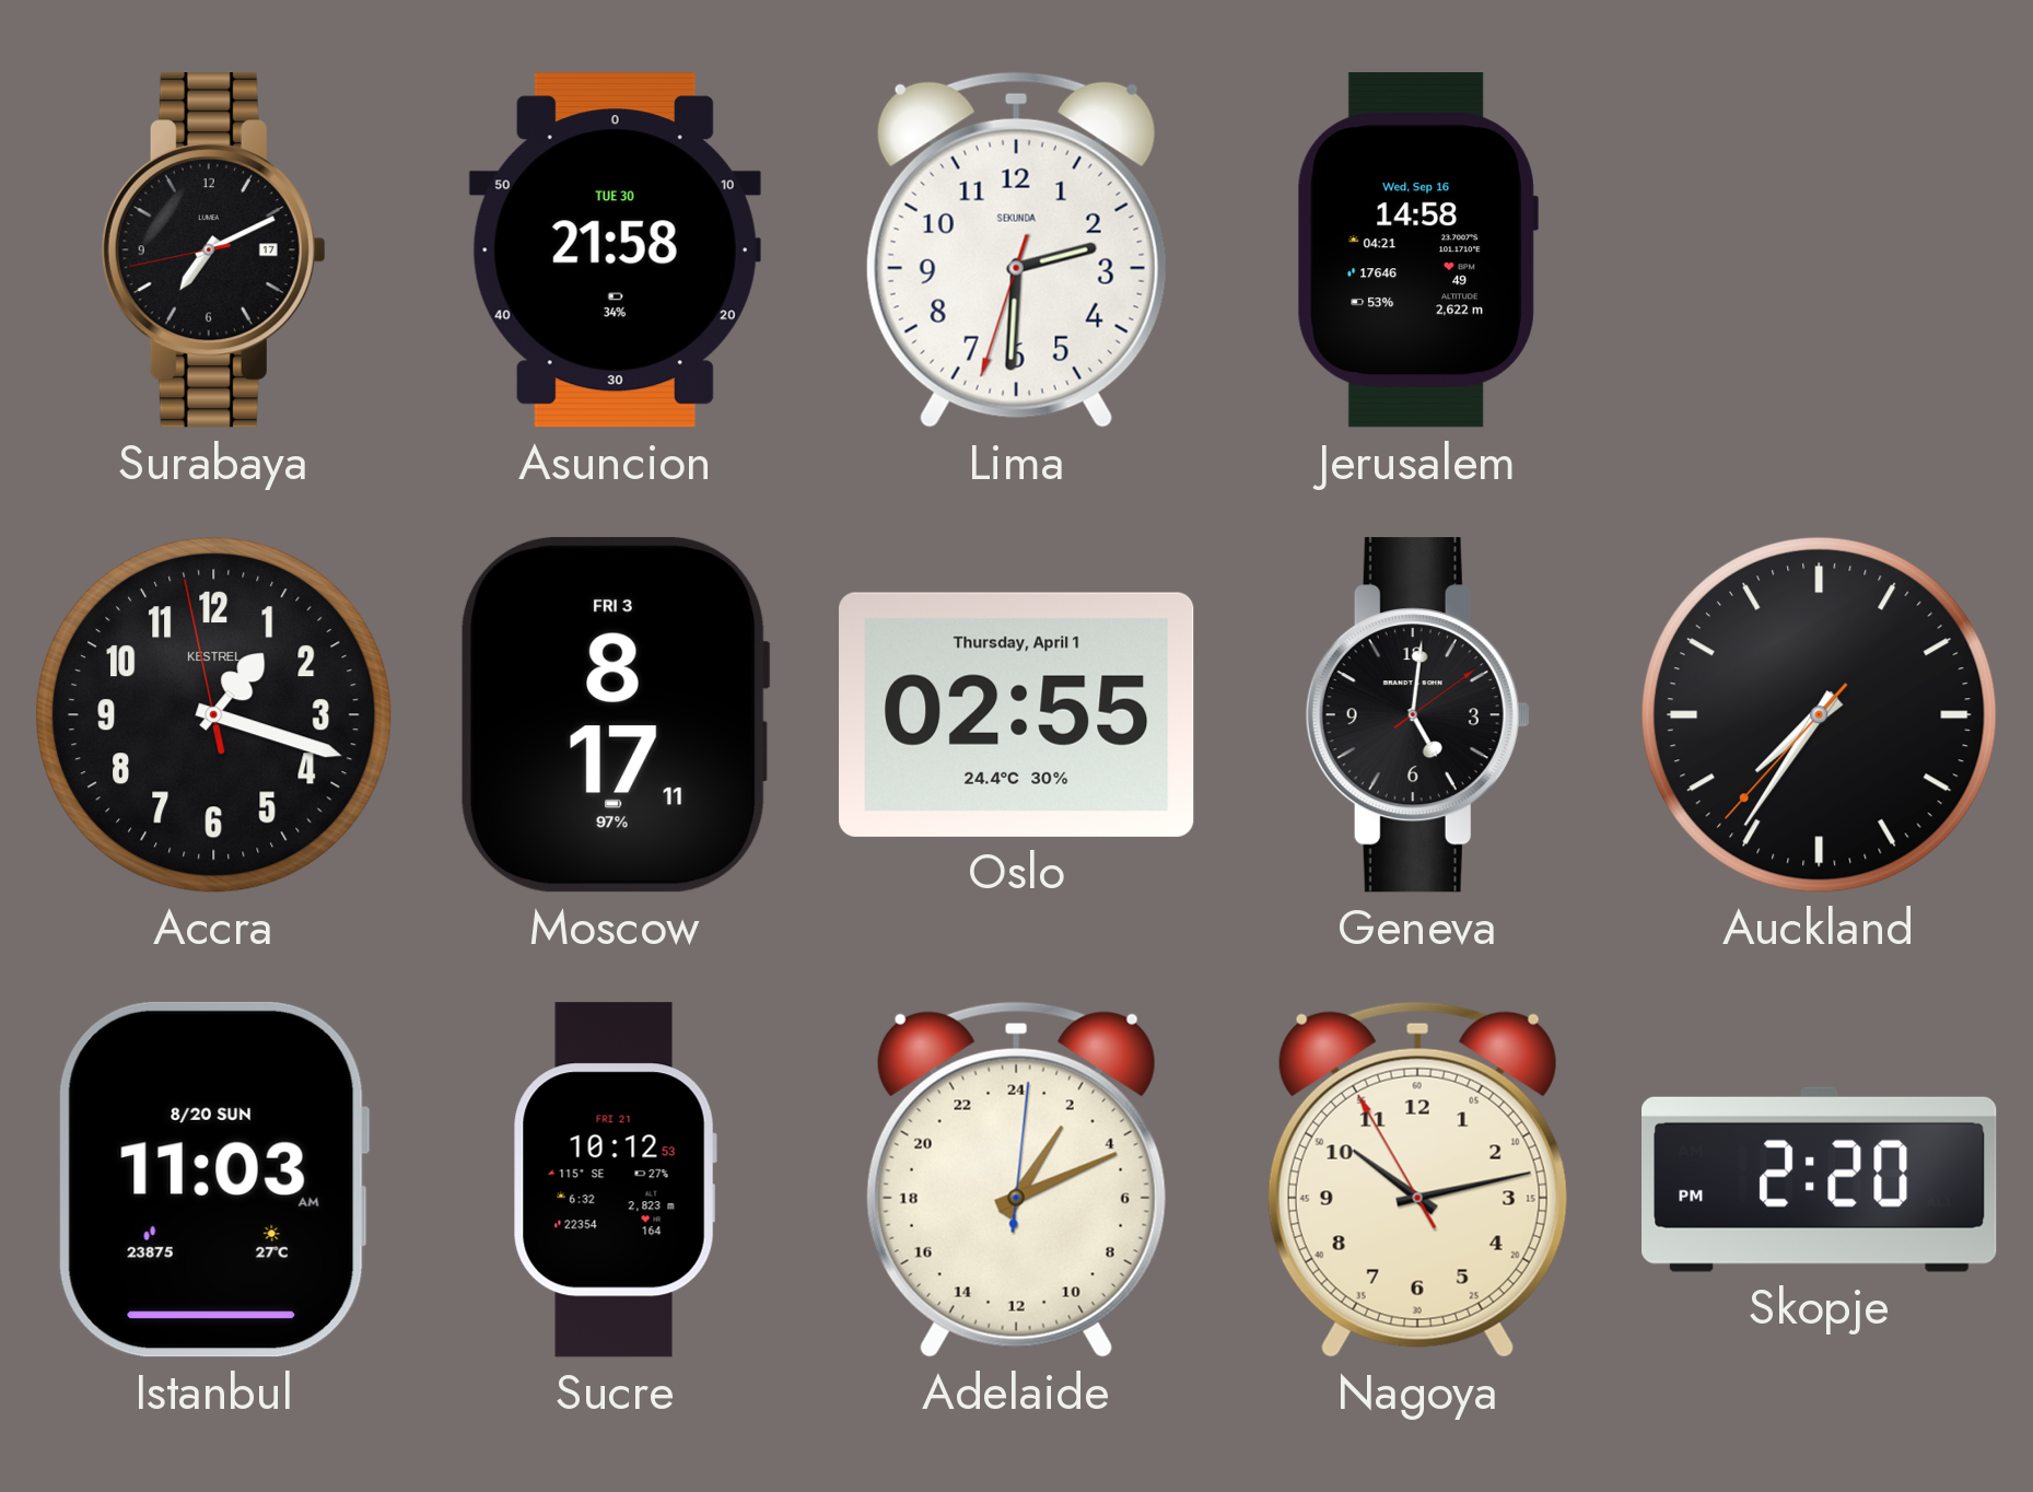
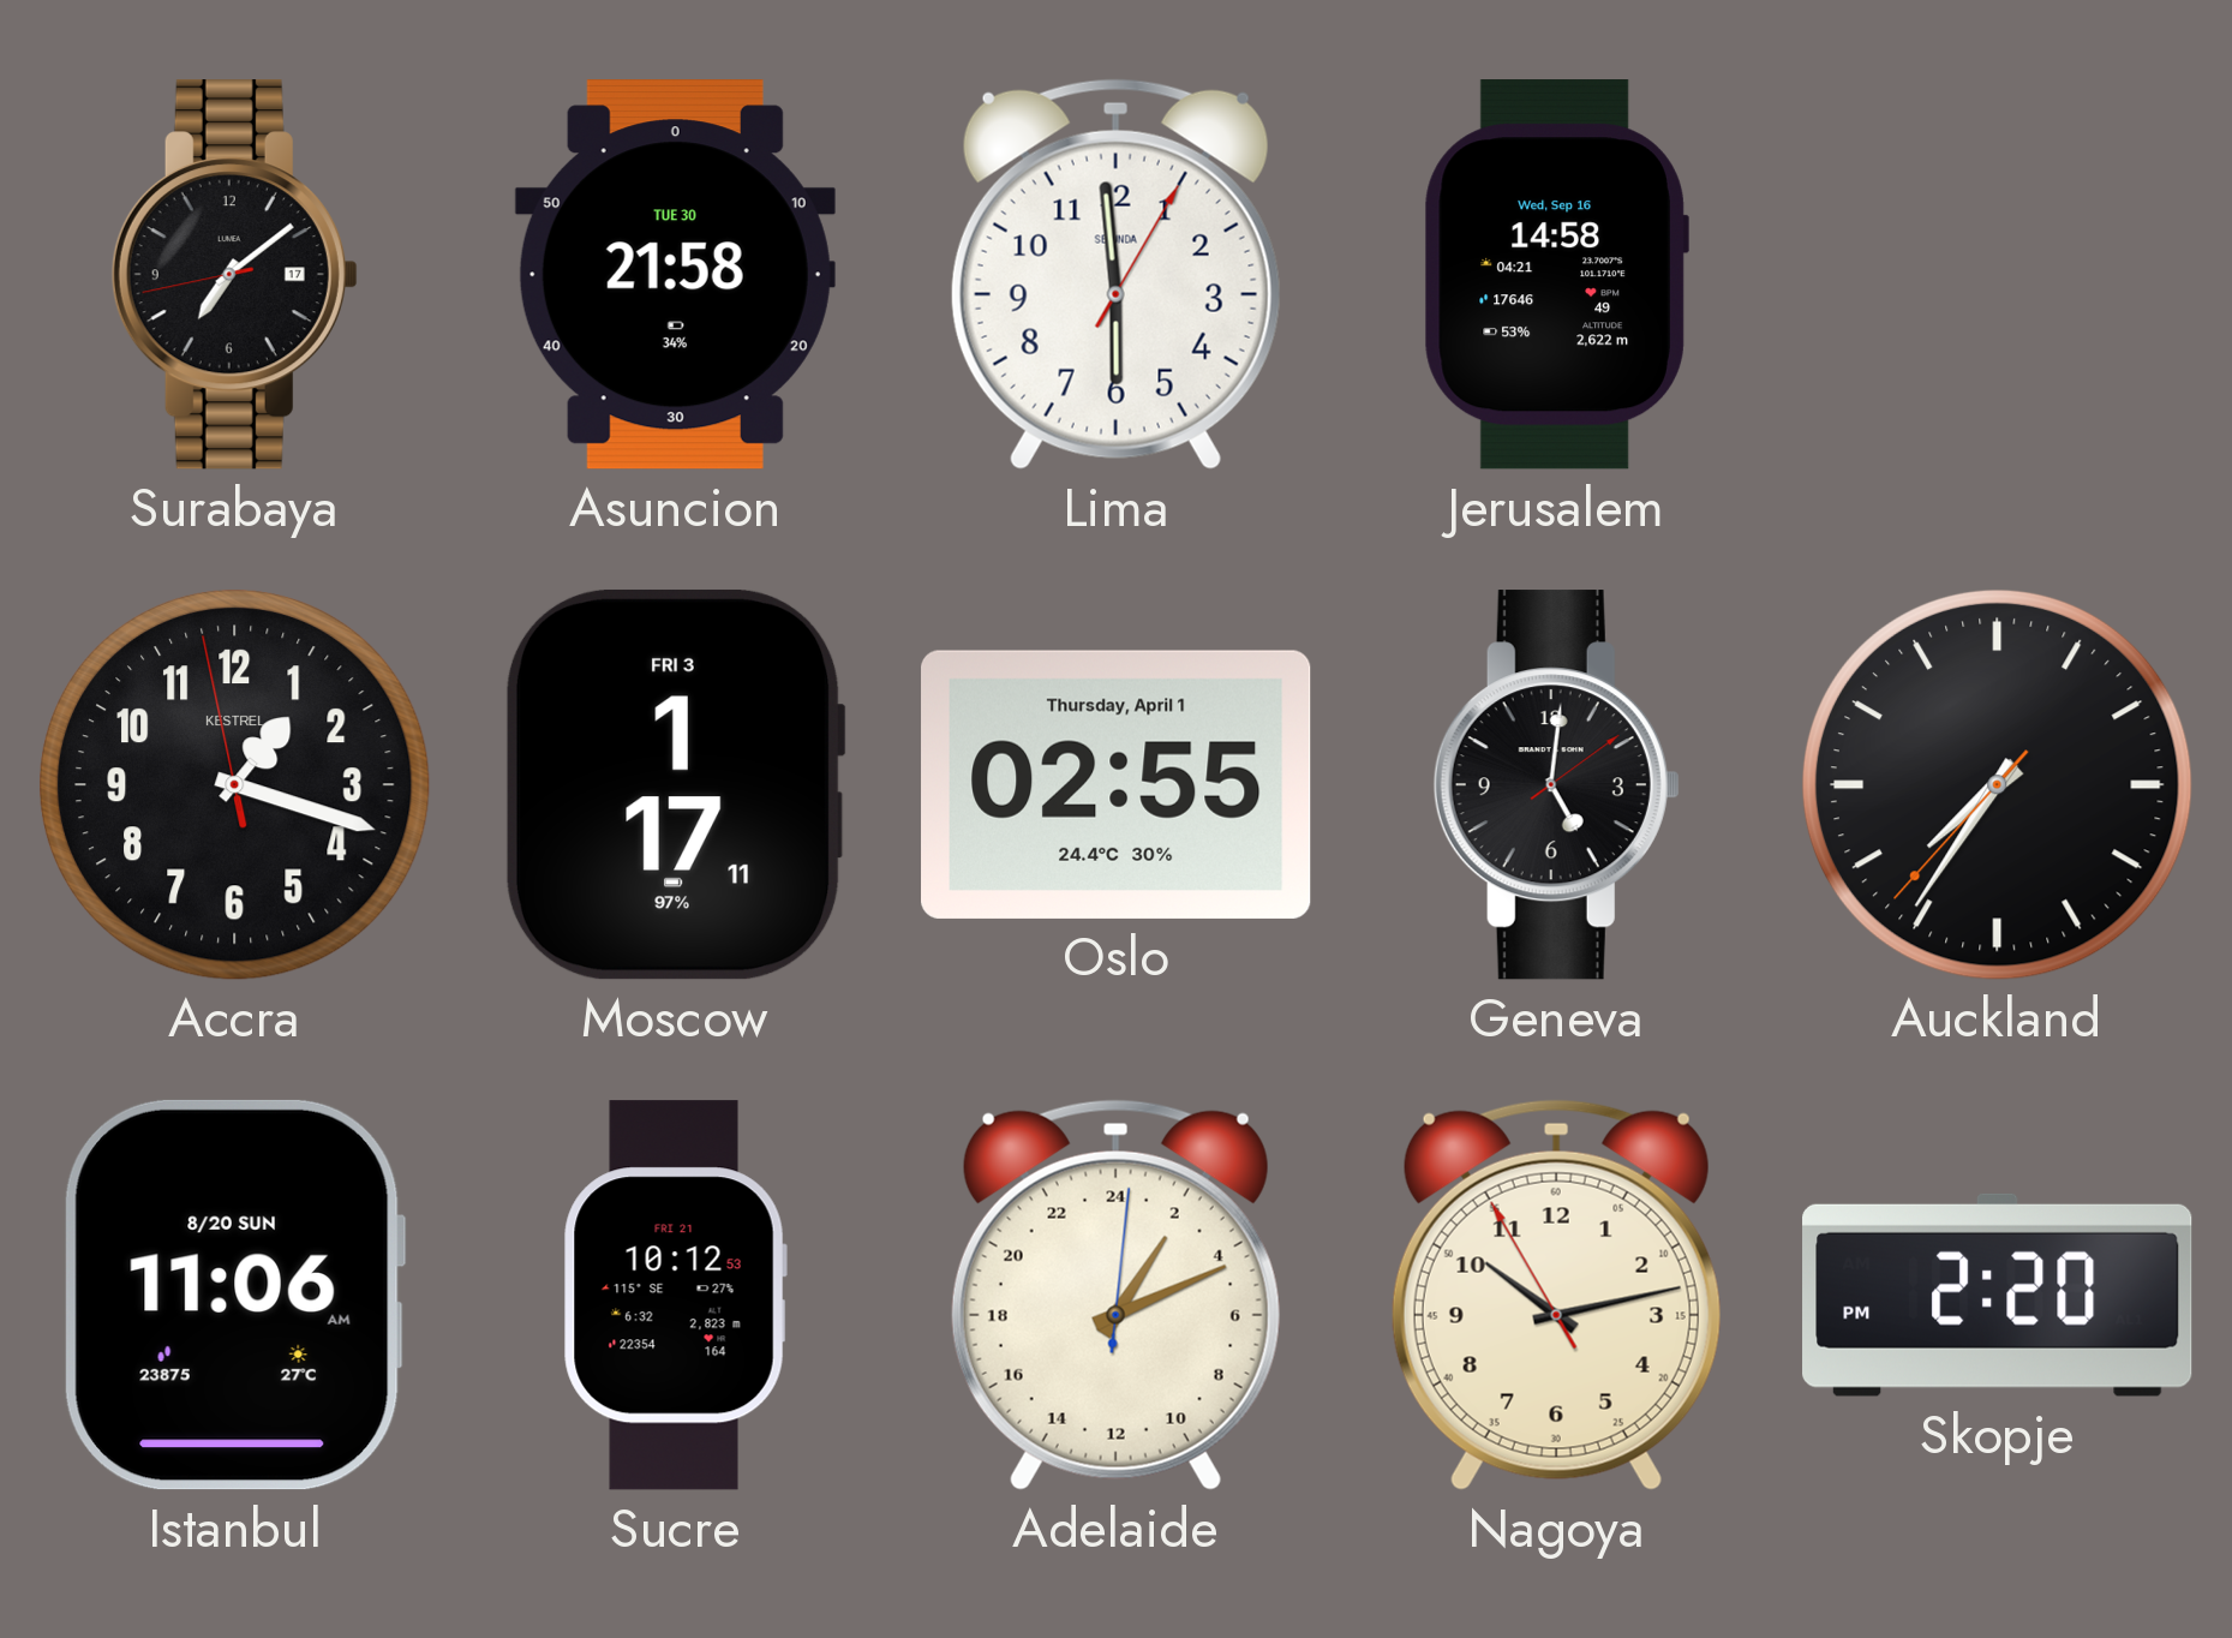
Surabaya: 7:10 -> 7:08
Lima: 2:30 -> 5:59
Moscow: 8:17 -> 1:17
Istanbul: 11:03 -> 11:06
